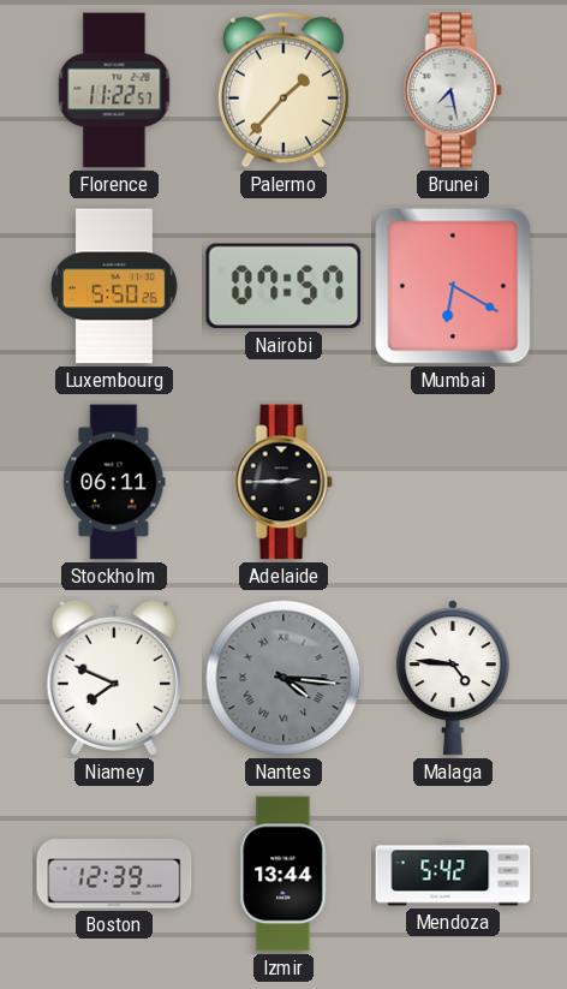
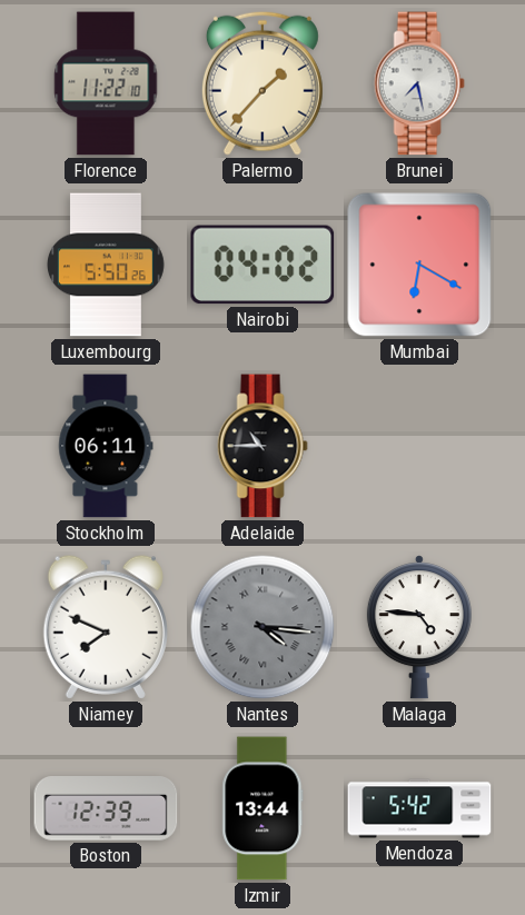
Florence: 11:22:57 -> 11:22:10
Nairobi: 07:57 -> 04:02
Adelaide: 2:45 -> 10:45
